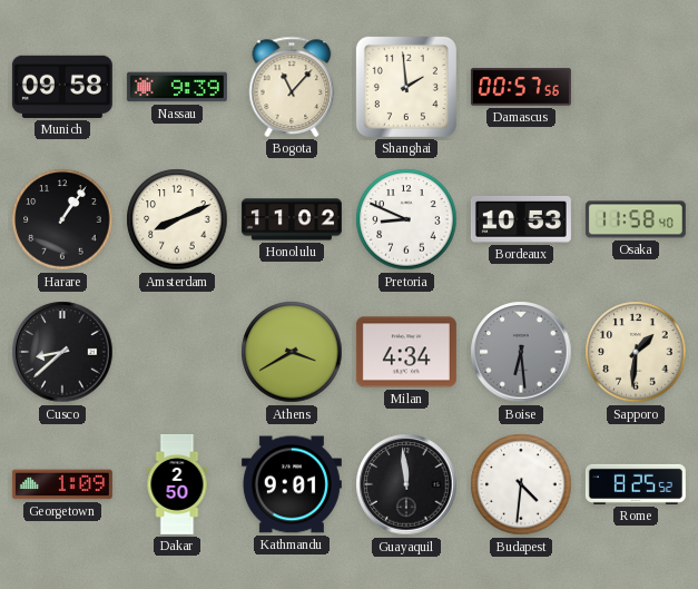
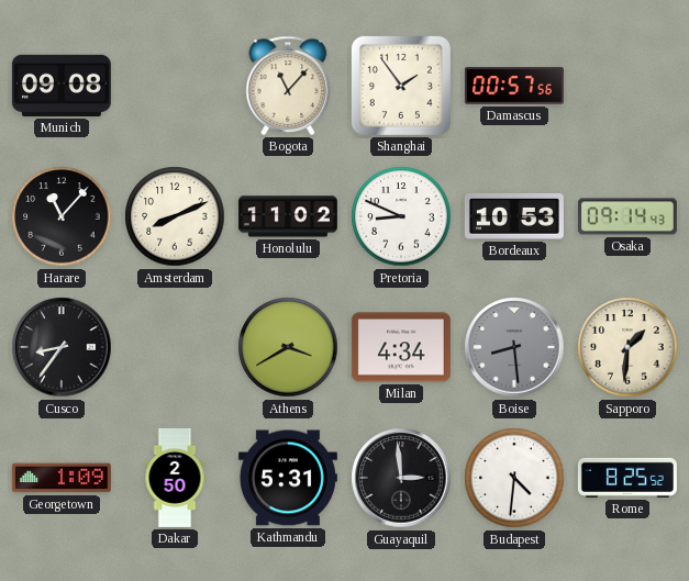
Munich: 09:58 -> 09:08
Nassau: 9:39 -> none
Shanghai: 1:59 -> 1:54
Harare: 1:06 -> 11:07
Osaka: 11:58 -> 09:14
Cusco: 8:38 -> 8:36
Boise: 6:29 -> 8:29
Kathmandu: 9:01 -> 5:31
Guayaquil: 11:59 -> 2:59
